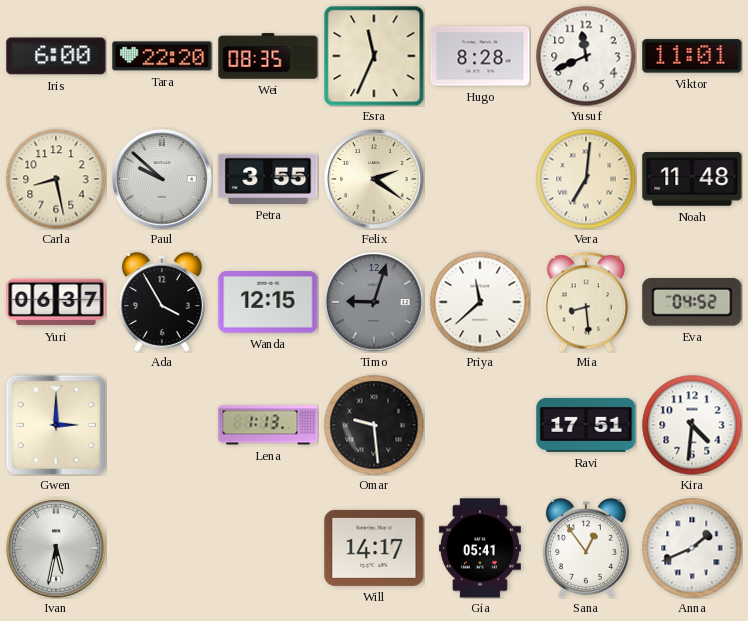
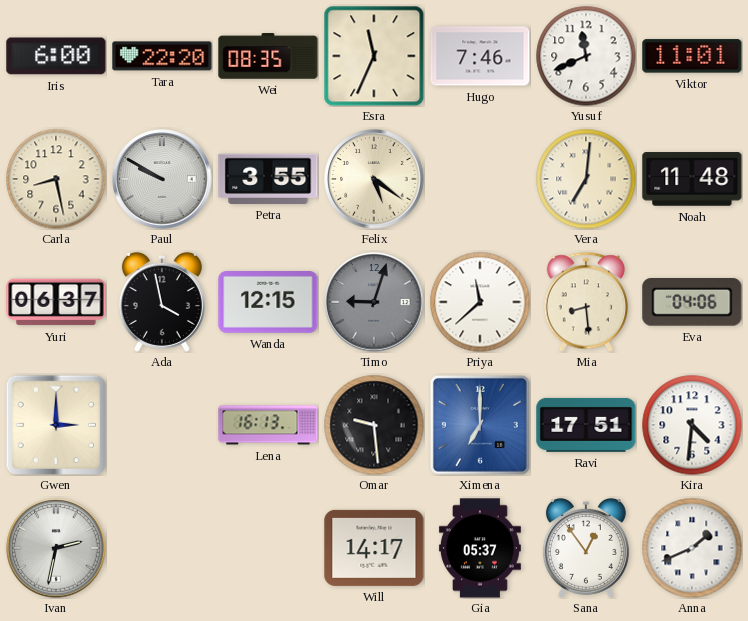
Hugo: 8:28 -> 7:46
Paul: 9:52 -> 9:50
Felix: 2:21 -> 5:21
Ada: 3:55 -> 3:58
Eva: 04:52 -> 04:06
Lena: 1:13 -> 16:13
Ximena: none -> 7:00
Ivan: 5:32 -> 2:32
Gia: 05:41 -> 05:37
